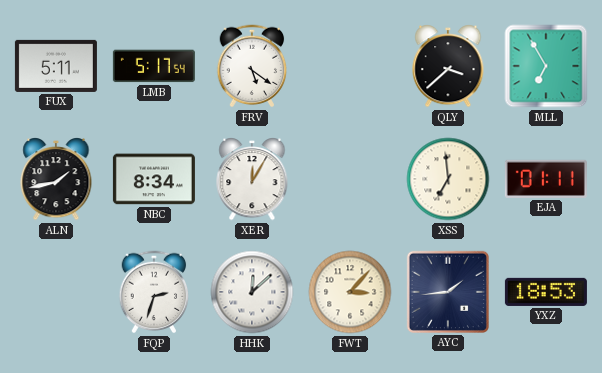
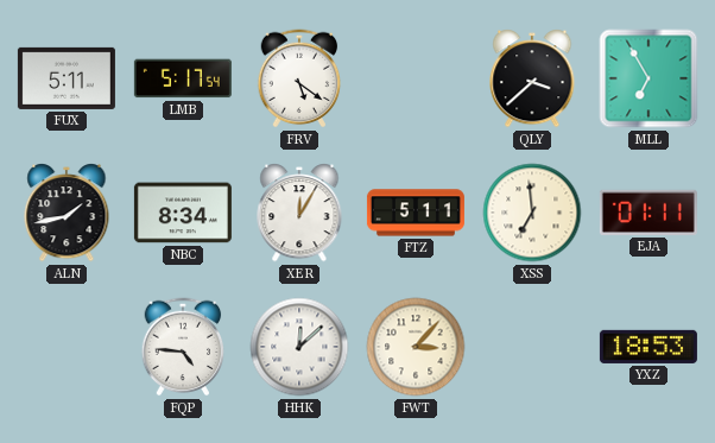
FTZ: none -> 5:11
FQP: 2:33 -> 4:46
AYC: 1:44 -> none
